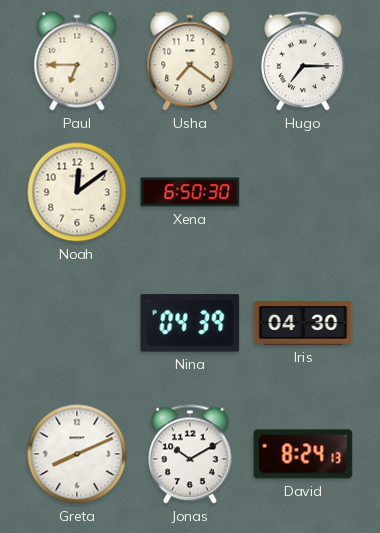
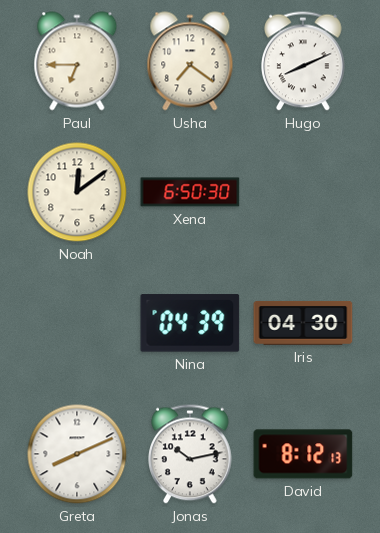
Hugo: 7:15 -> 8:11
Jonas: 10:10 -> 10:13
David: 8:24 -> 8:12
